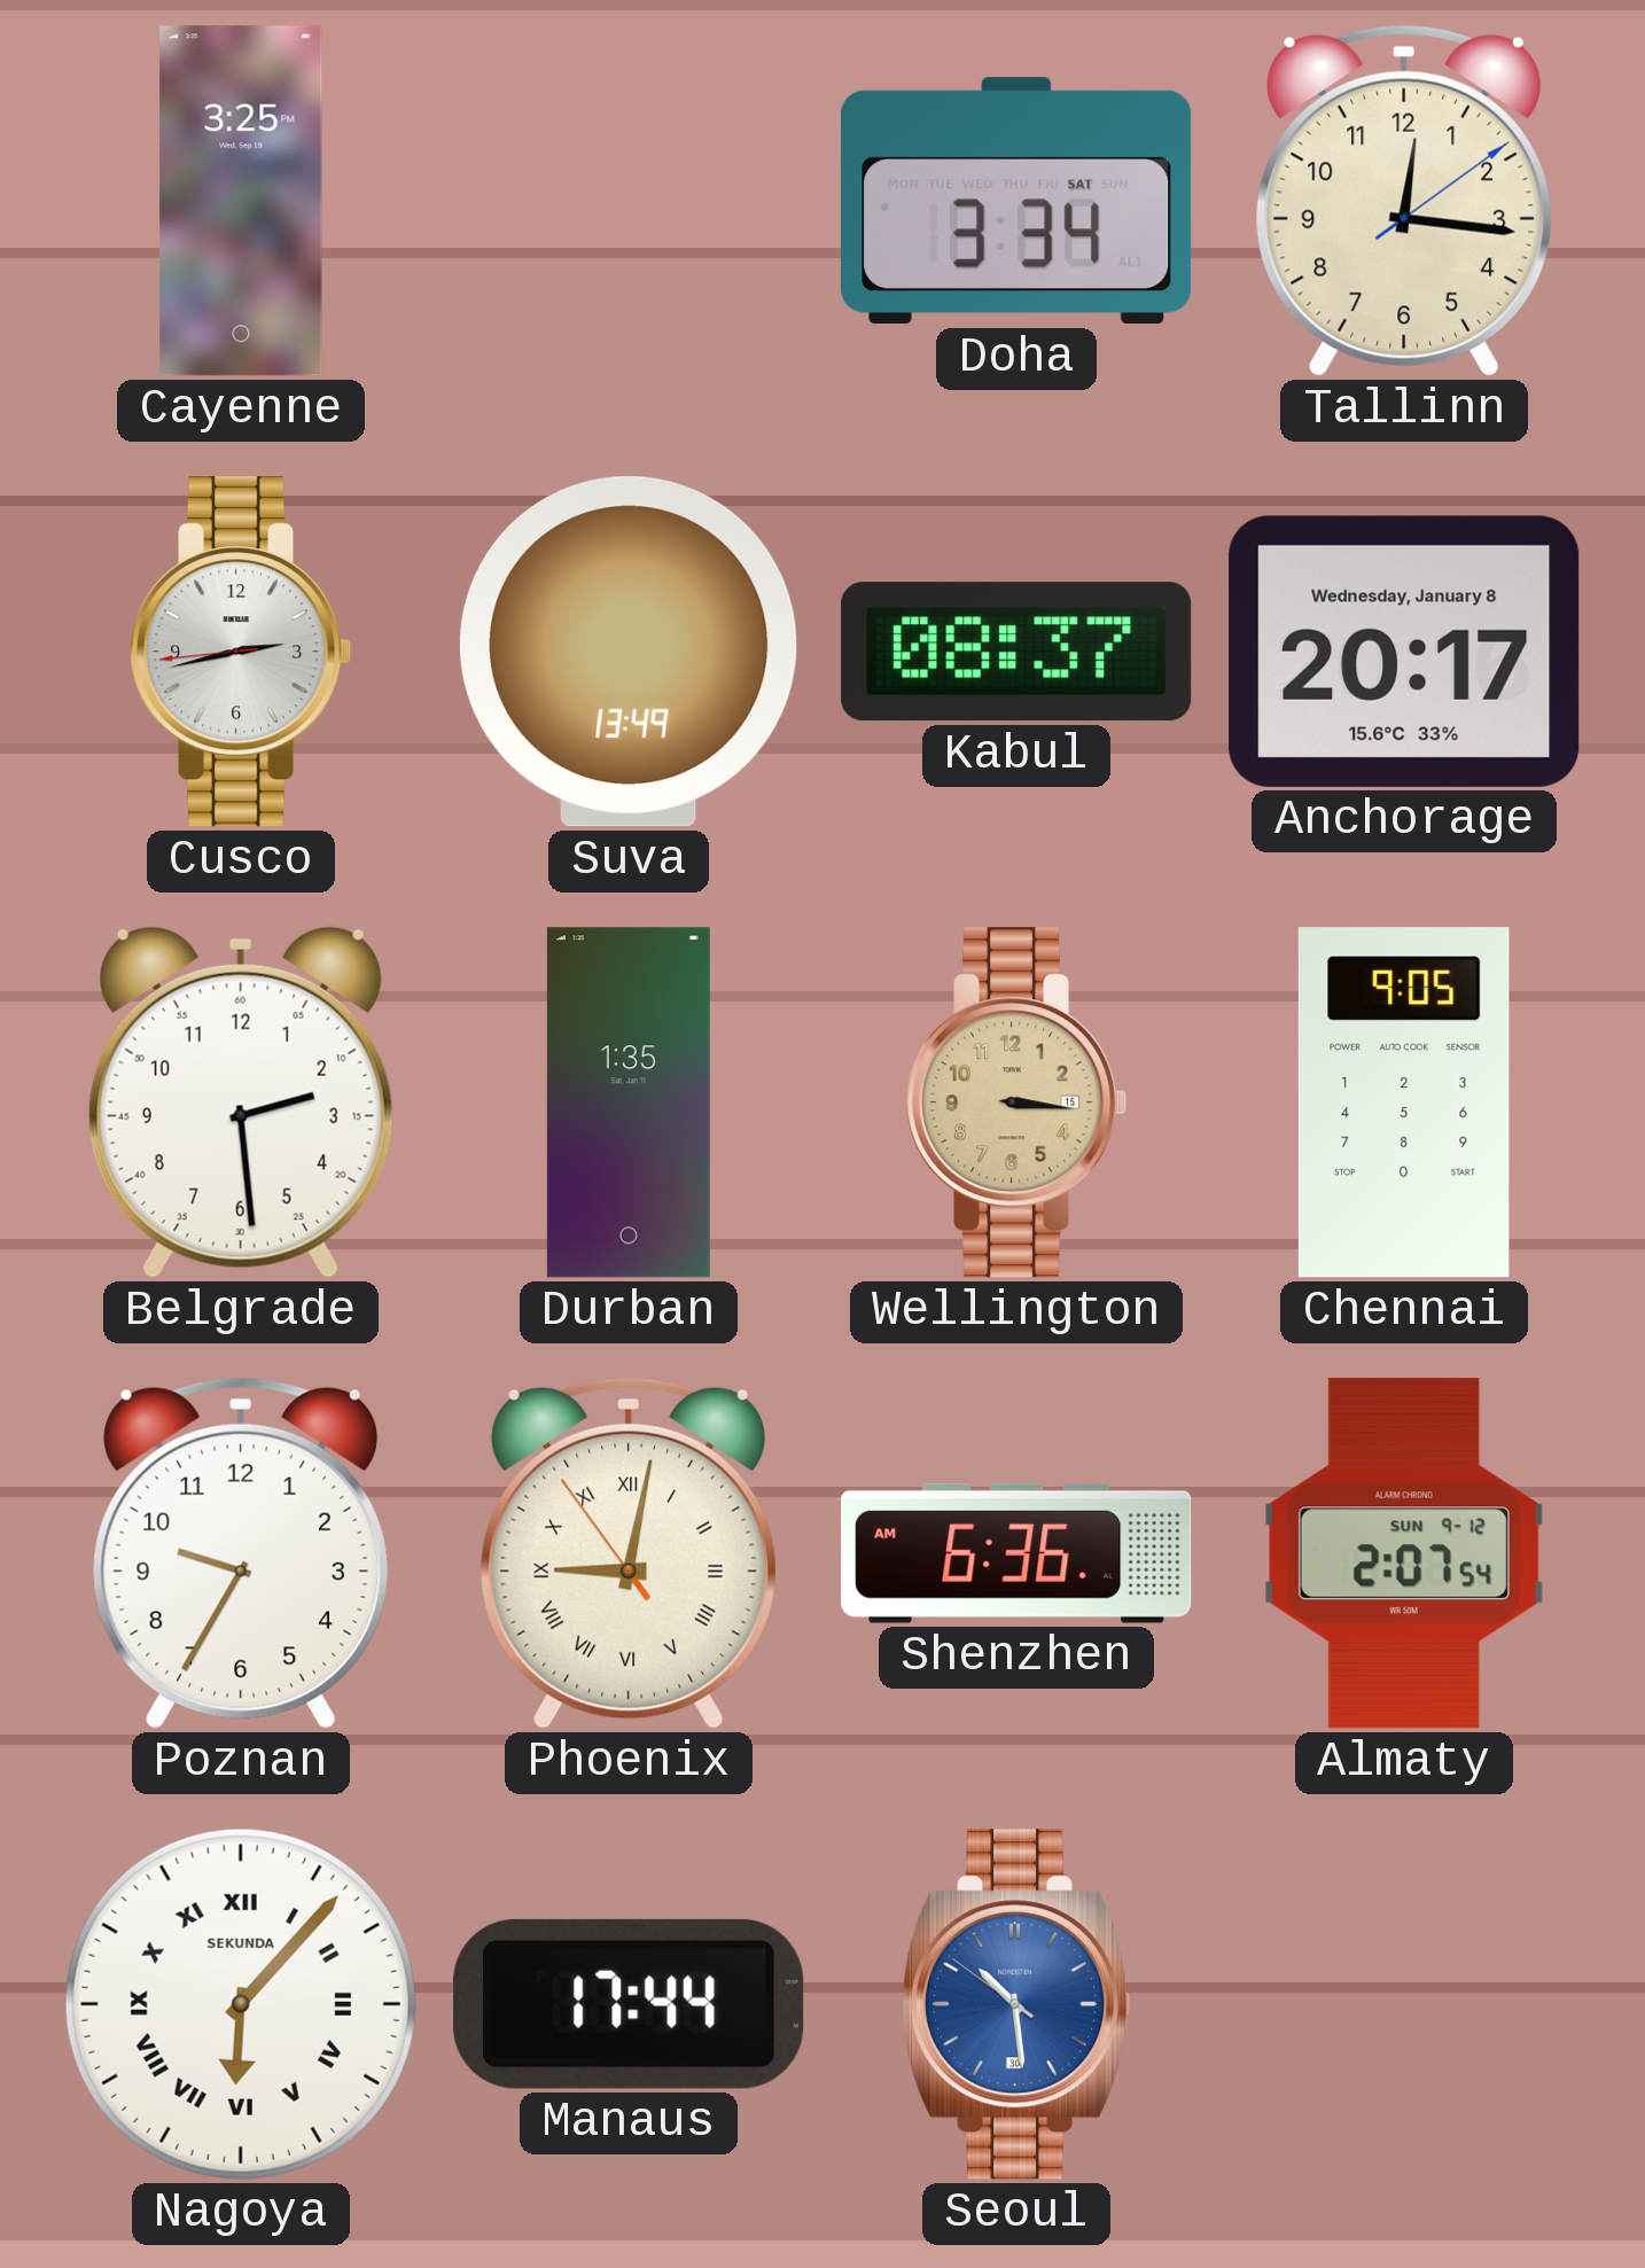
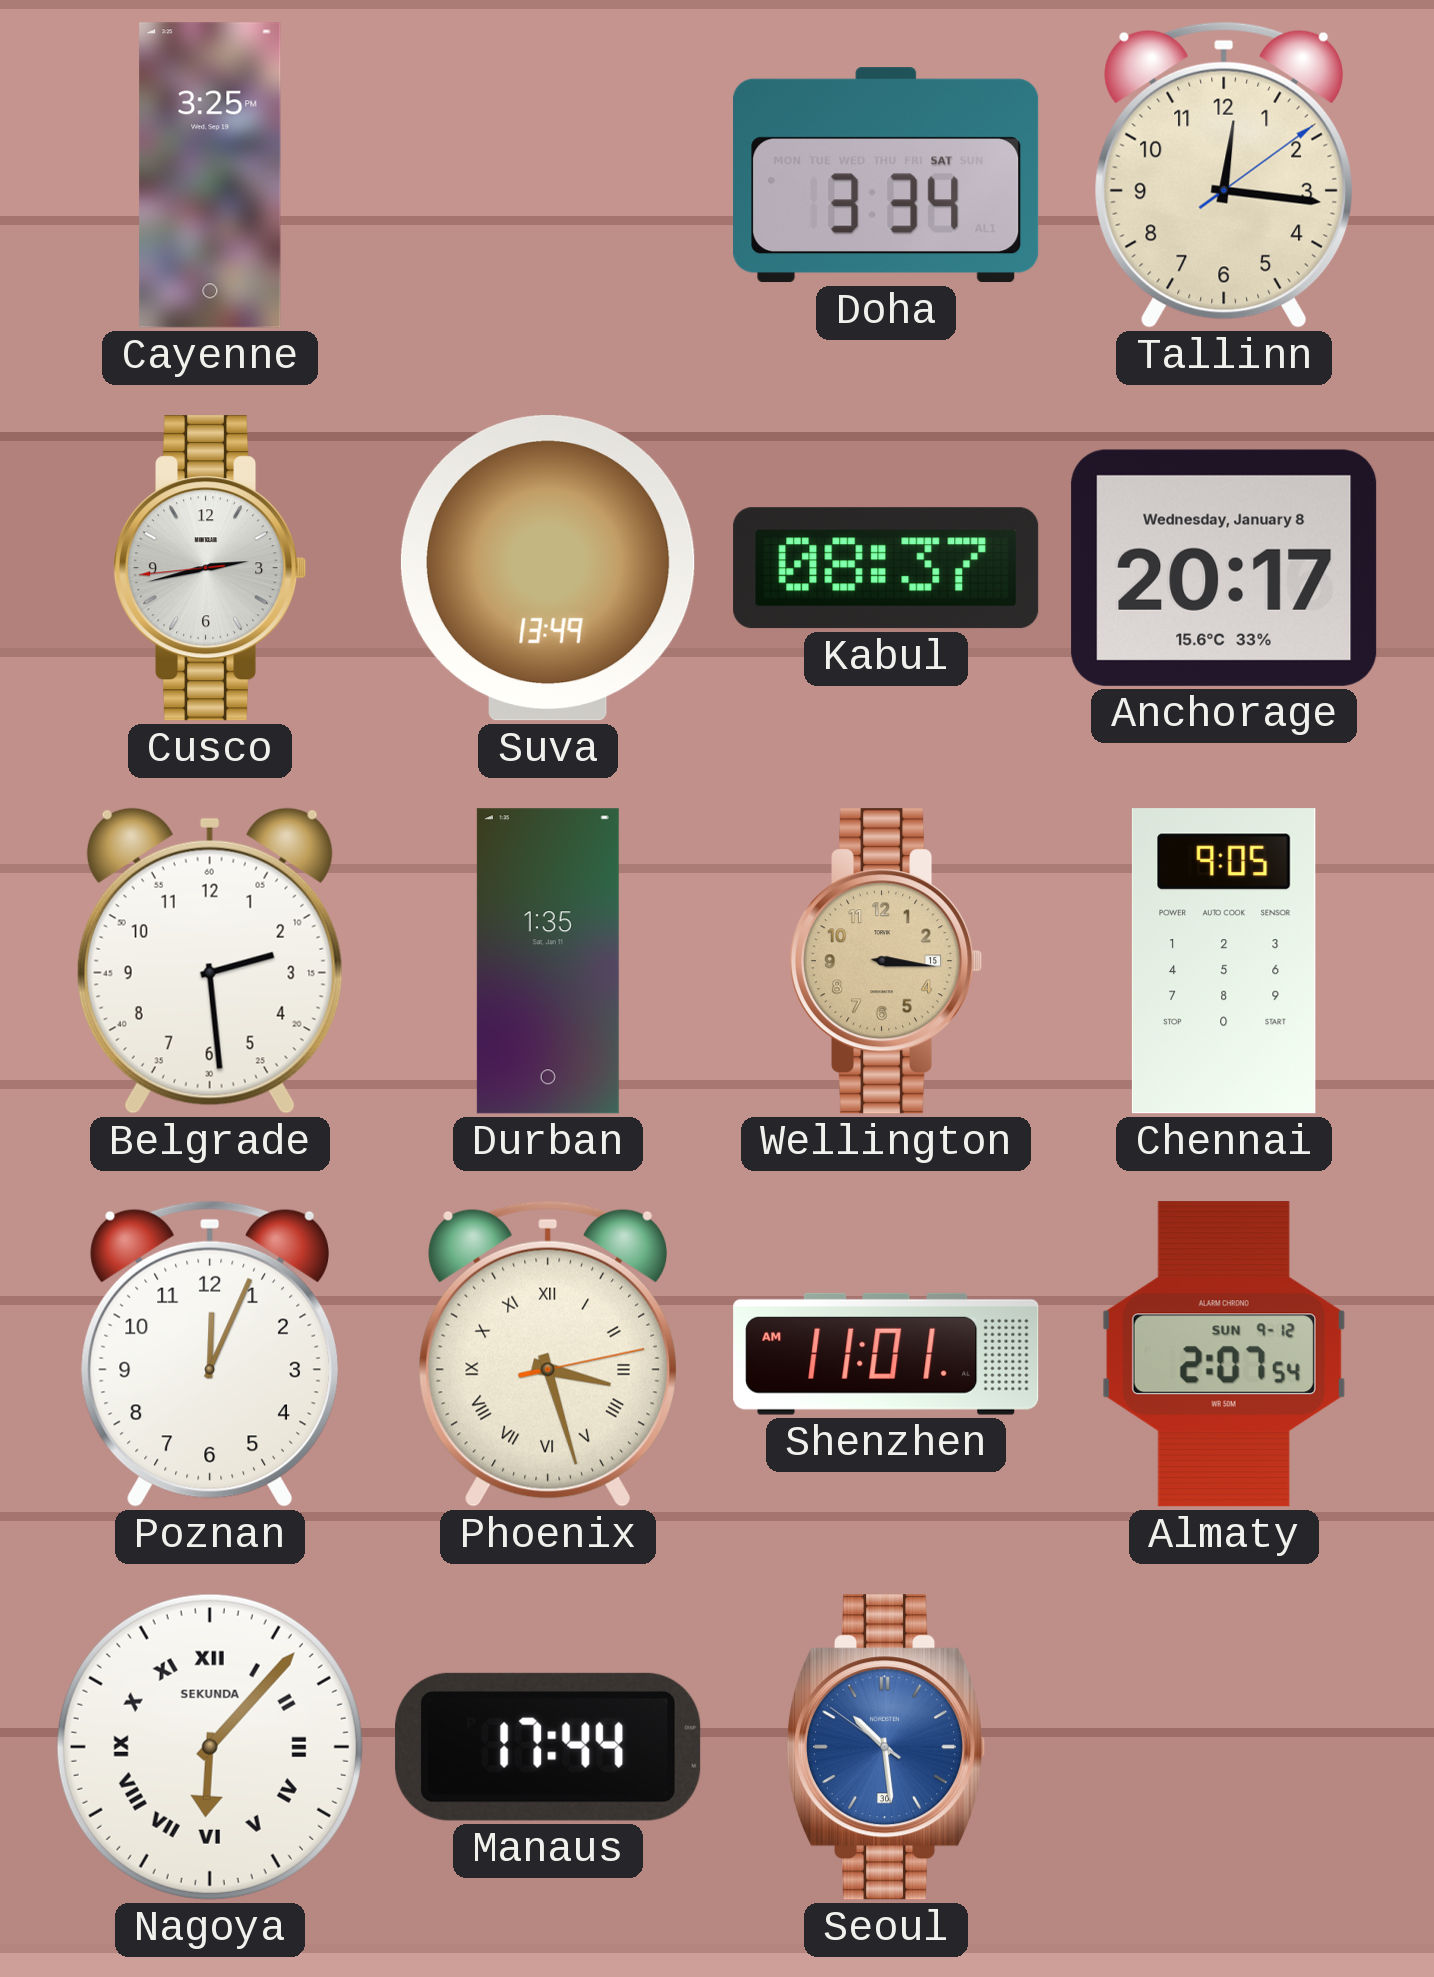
Poznan: 9:35 -> 12:04
Phoenix: 9:01 -> 3:27
Shenzhen: 6:36 -> 11:01
